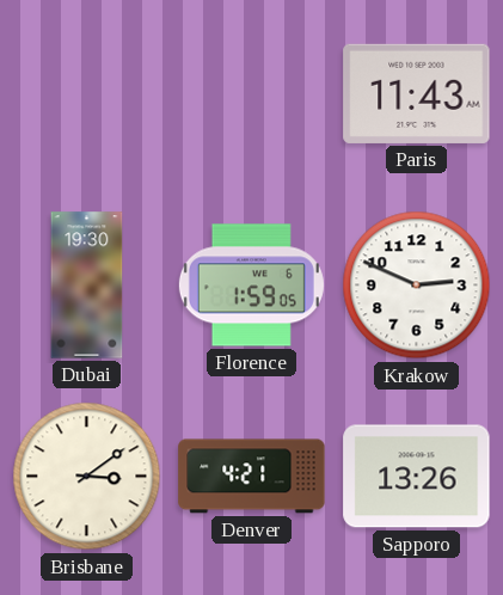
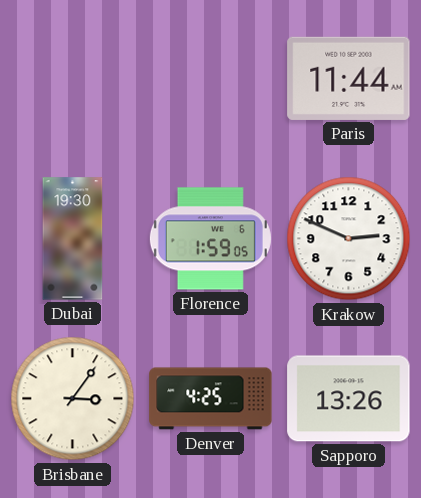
Paris: 11:43 -> 11:44
Brisbane: 3:09 -> 3:06
Denver: 4:21 -> 4:25
